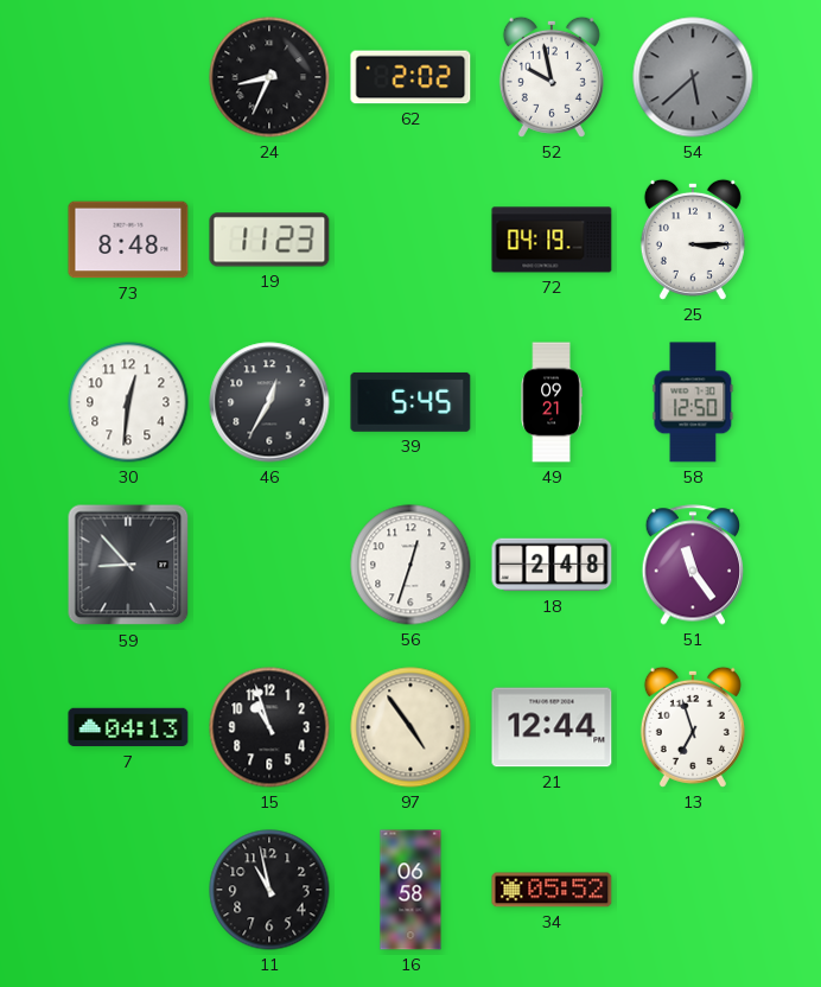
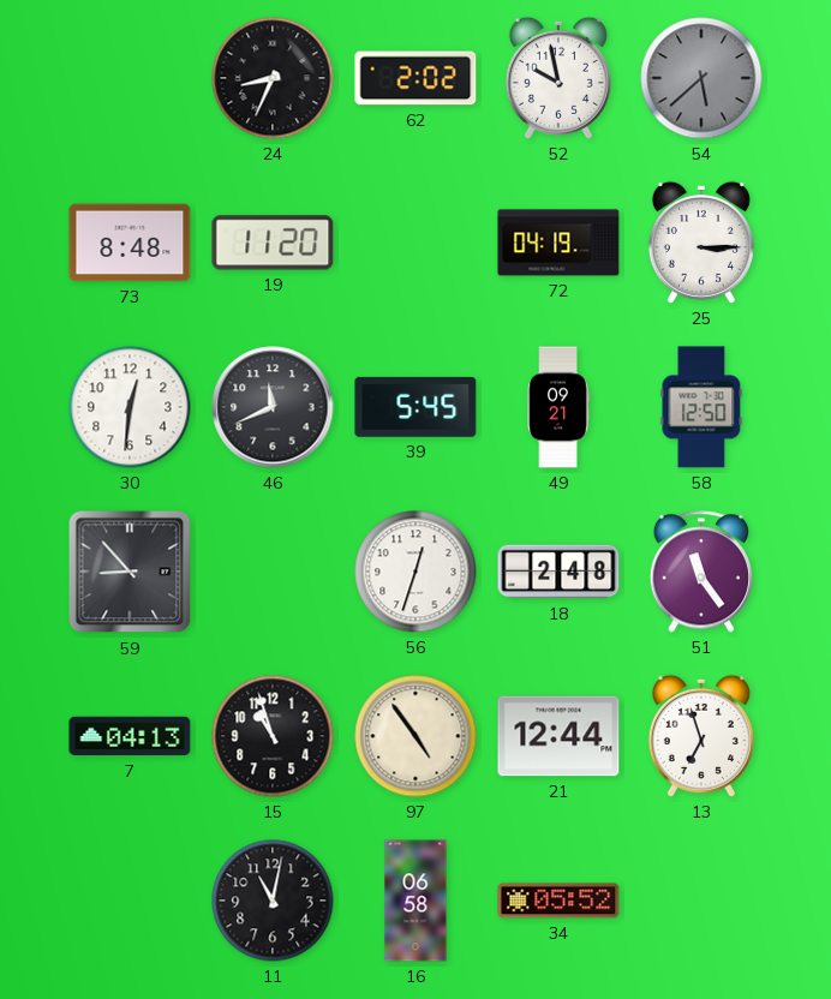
19: 11:23 -> 11:20
46: 12:35 -> 11:41
11: 10:58 -> 11:02
